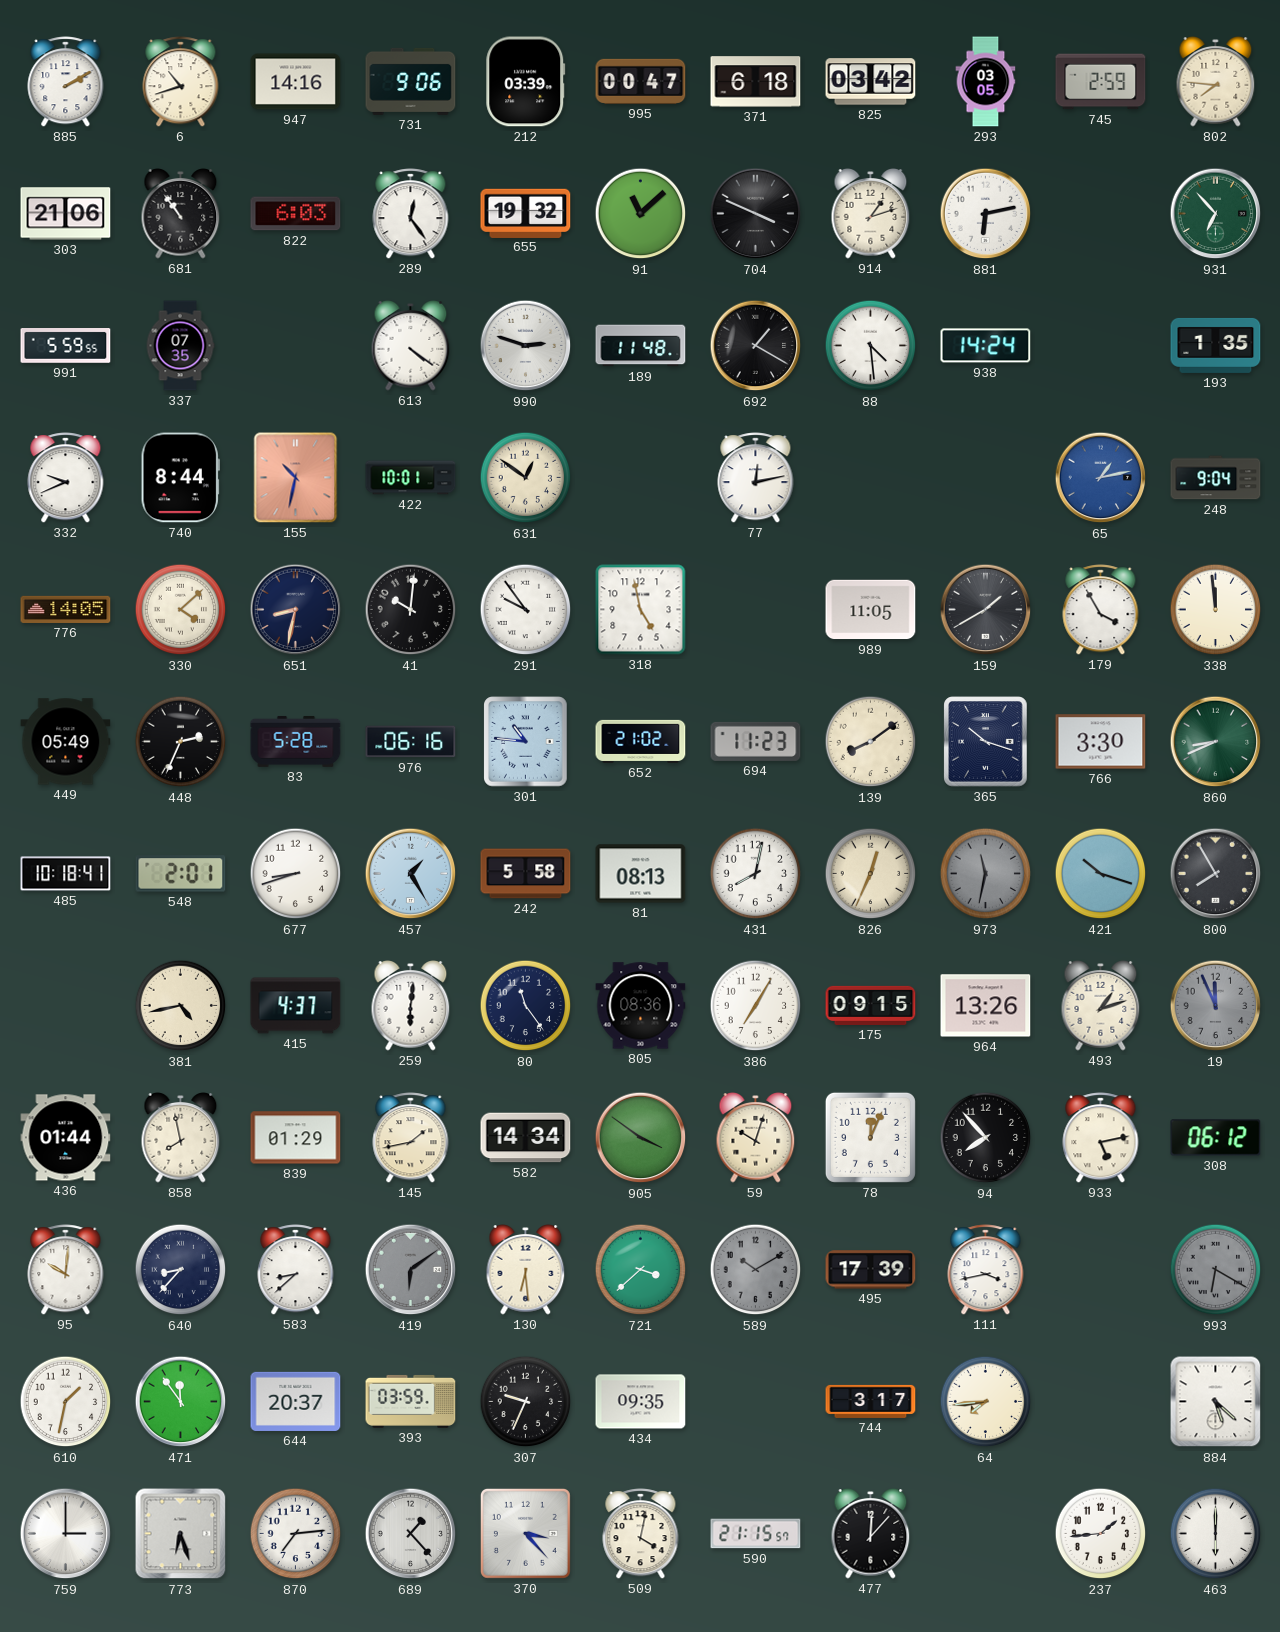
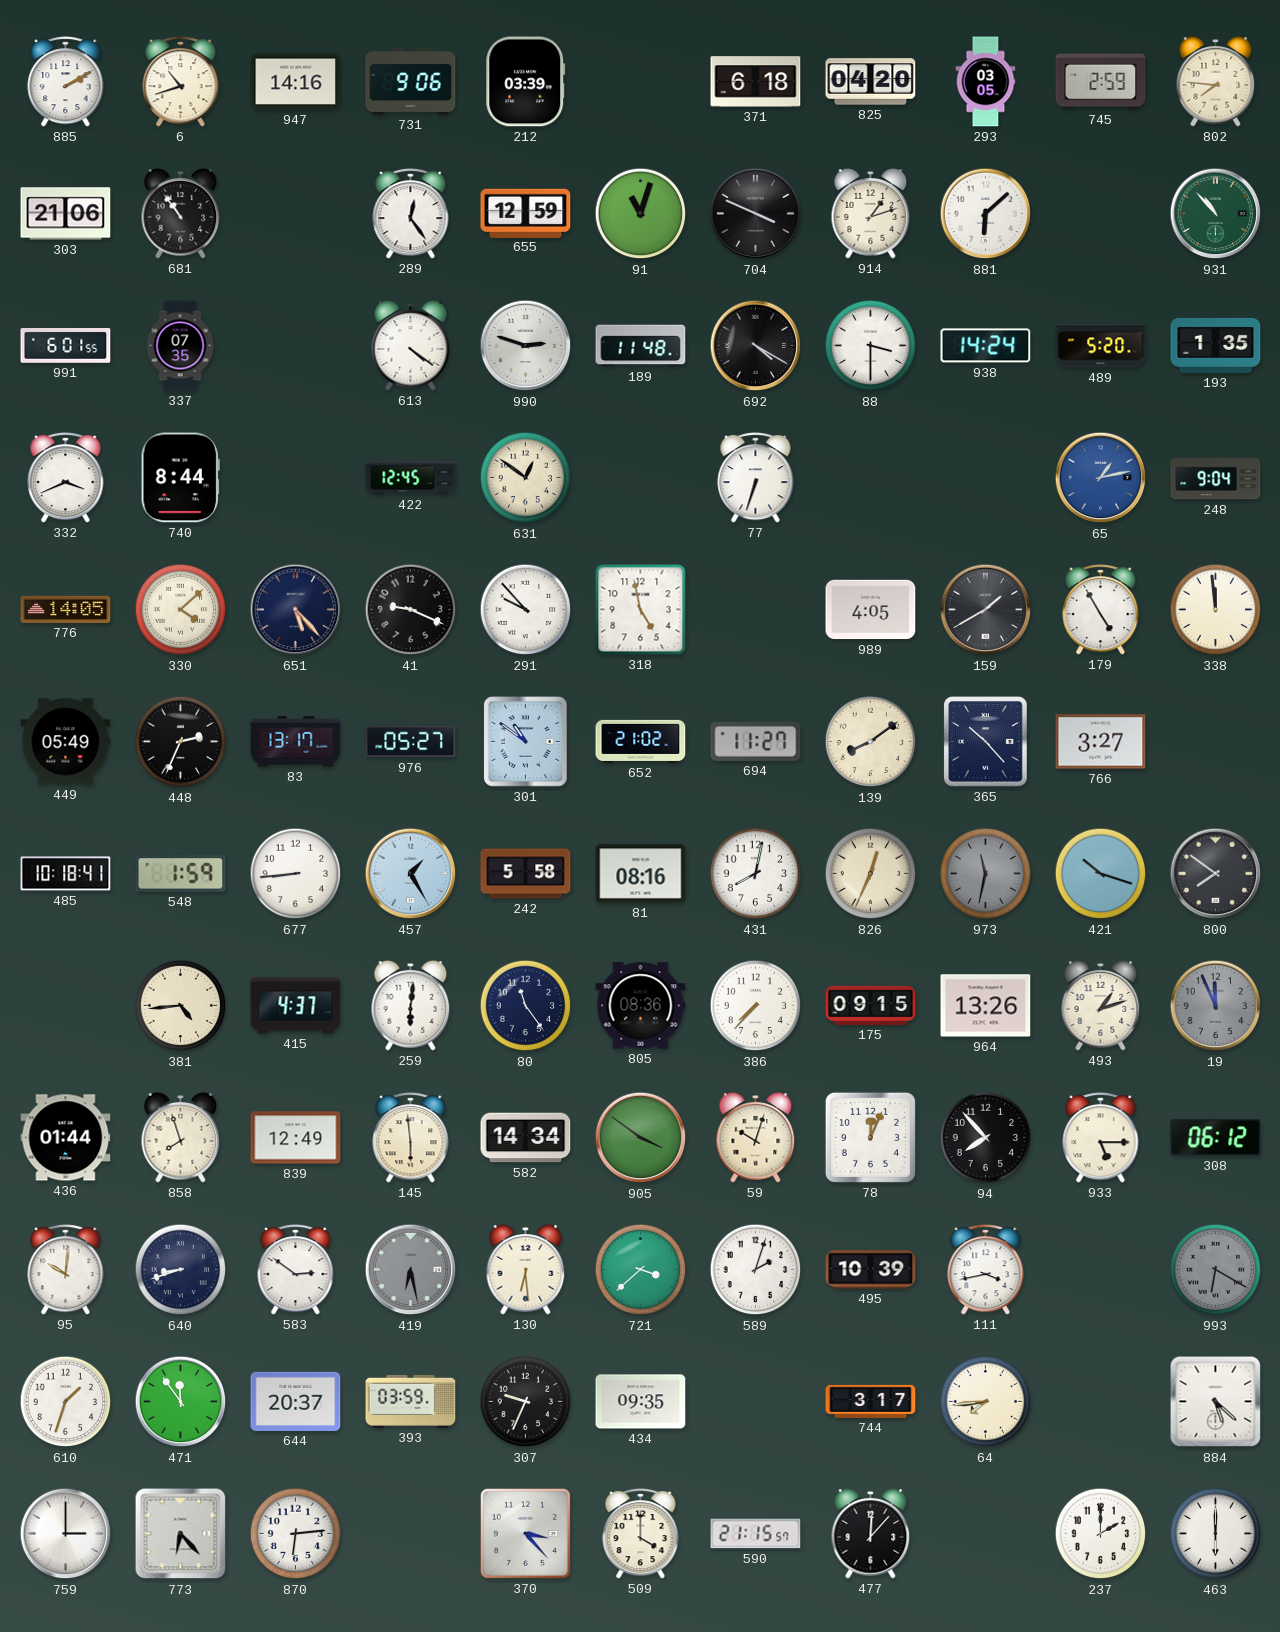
995: 00:47 -> none
825: 03:42 -> 04:20
822: 6:03 -> none
655: 19:32 -> 12:59
91: 11:08 -> 11:03
881: 6:13 -> 6:08
931: 6:53 -> 10:53
991: 5:59 -> 6:01
692: 1:20 -> 4:20
88: 4:29 -> 3:30
489: none -> 5:20
332: 9:41 -> 3:41
155: 10:32 -> none
422: 10:01 -> 12:45
77: 12:13 -> 6:33
651: 8:32 -> 5:23
41: 10:01 -> 9:19
291: 9:54 -> 9:53
989: 11:05 -> 4:05
179: 3:55 -> 4:55
83: 5:28 -> 13:17
976: 06:16 -> 05:27
301: 10:46 -> 10:51
694: 11:23 -> 11:27
365: 10:18 -> 10:23
766: 3:30 -> 3:27
860: 8:41 -> none
548: 2:01 -> 1:59
677: 8:42 -> 8:44
81: 08:13 -> 08:16
800: 7:55 -> 7:51
381: 4:43 -> 4:44
386: 7:05 -> 7:37
858: 7:58 -> 7:57
839: 01:29 -> 12:49
145: 1:43 -> 5:59
933: 5:13 -> 5:15
640: 8:37 -> 8:42
583: 8:38 -> 2:51
419: 6:09 -> 6:28
589: 10:10 -> 2:03
589 dial: grey -> white
495: 17:39 -> 10:39
610: 1:32 -> 1:33
773: 6:27 -> 6:23
870: 7:14 -> 6:14
689: 1:23 -> none
509: 4:02 -> 4:00
237: 1:44 -> 2:00
